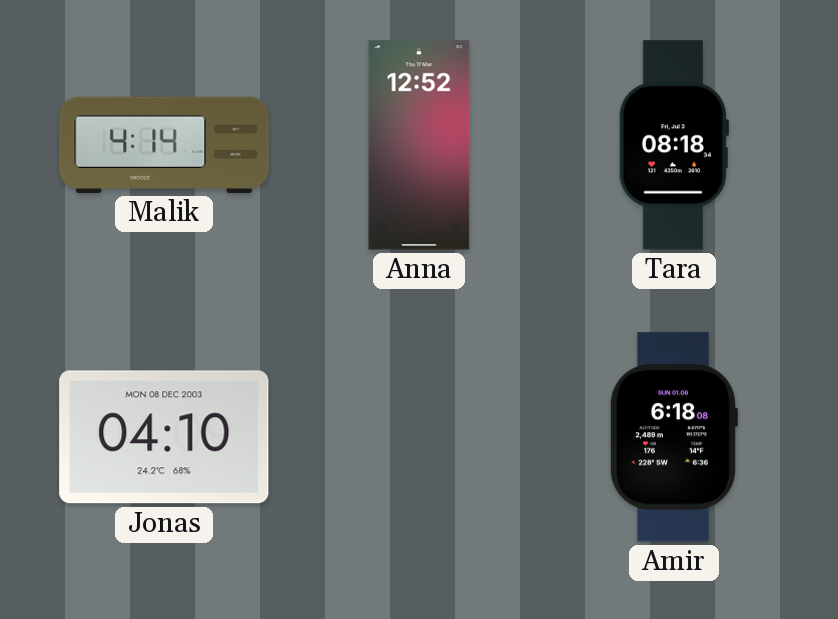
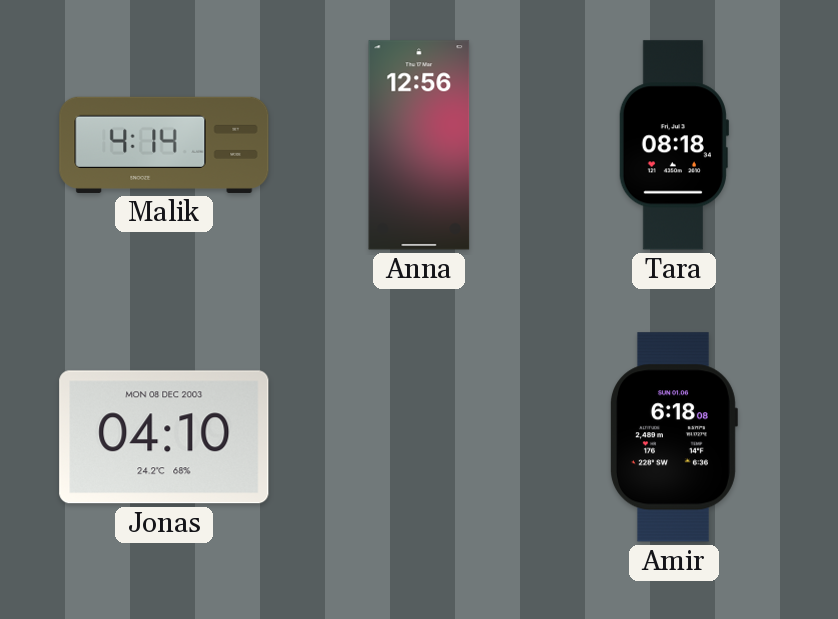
Anna: 12:52 -> 12:56
